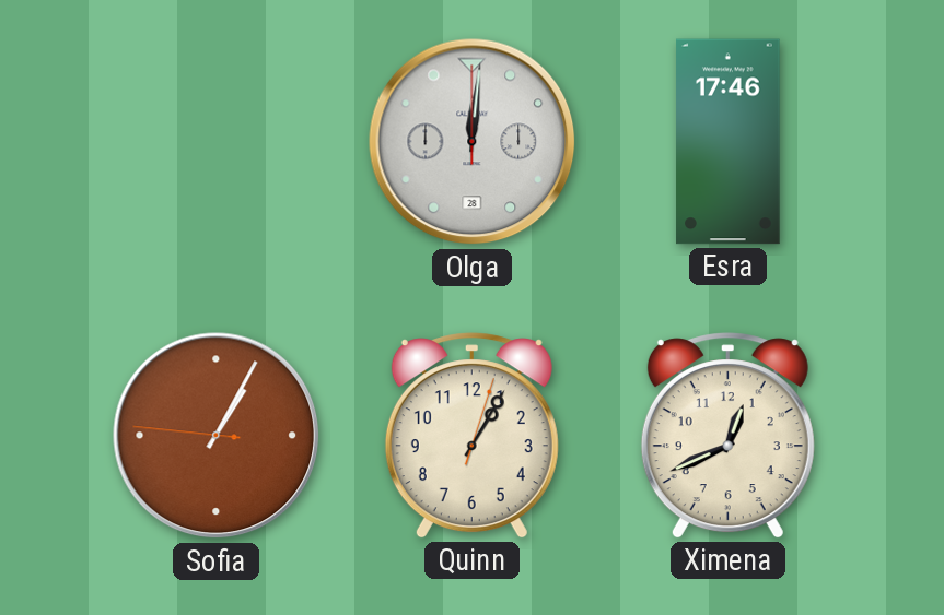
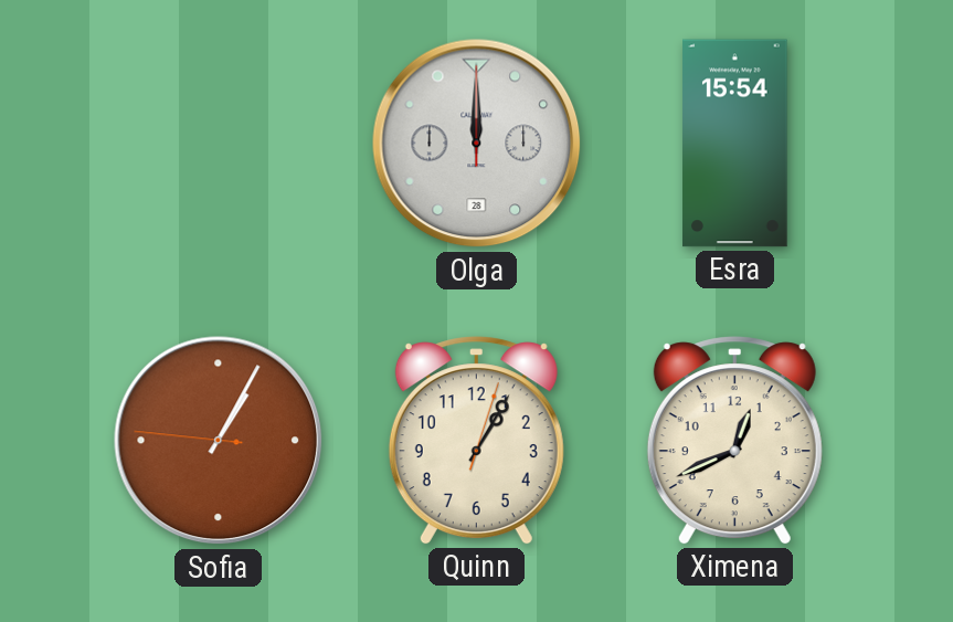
Olga: 12:01 -> 12:00
Esra: 17:46 -> 15:54
